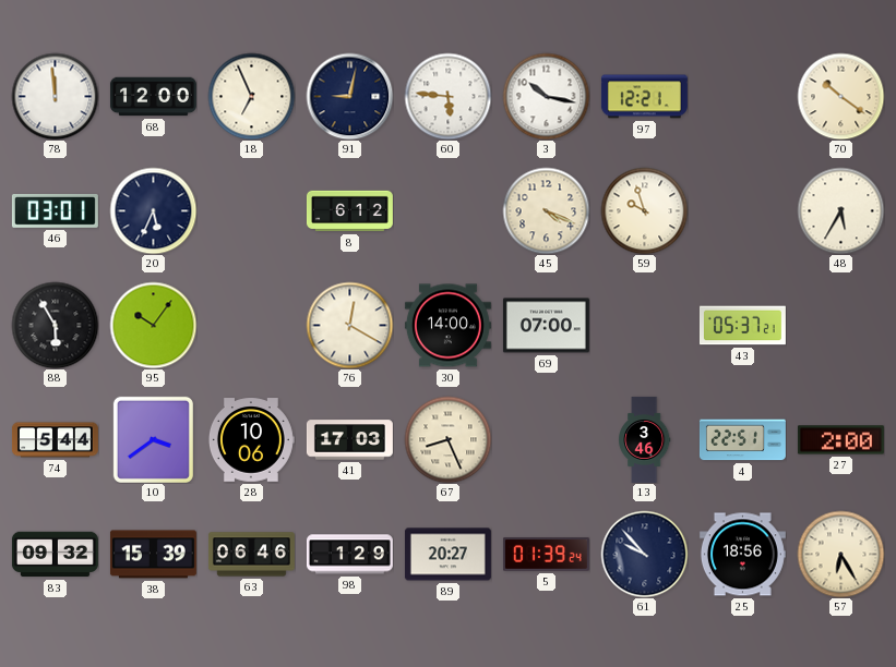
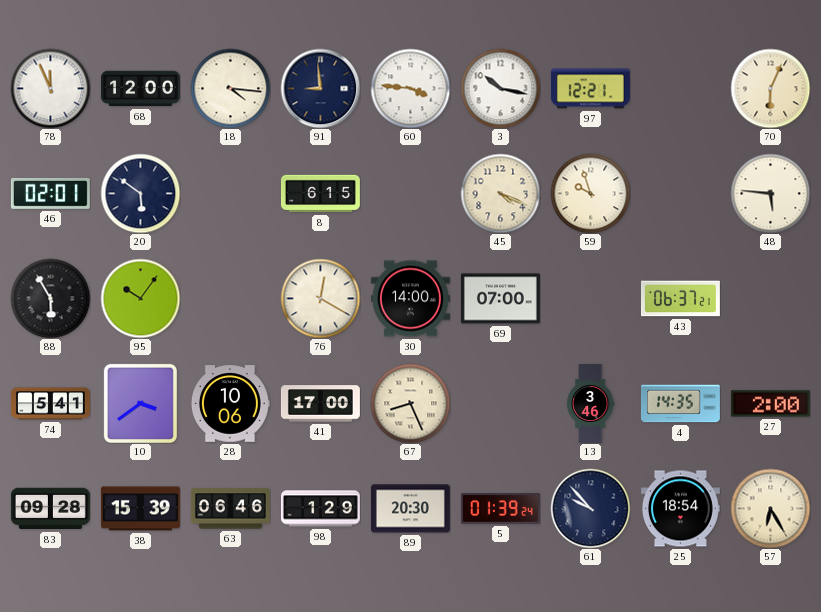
78: 11:59 -> 11:56
18: 6:56 -> 4:16
91: 9:02 -> 8:59
60: 5:46 -> 3:46
70: 10:21 -> 6:04
46: 03:01 -> 02:01
20: 5:34 -> 5:51
8: 6:12 -> 6:15
48: 5:35 -> 5:46
43: 05:37 -> 06:37
74: 5:44 -> 5:41
41: 17:03 -> 17:00
4: 22:51 -> 14:35
83: 09:32 -> 09:28
89: 20:27 -> 20:30
25: 18:56 -> 18:54
